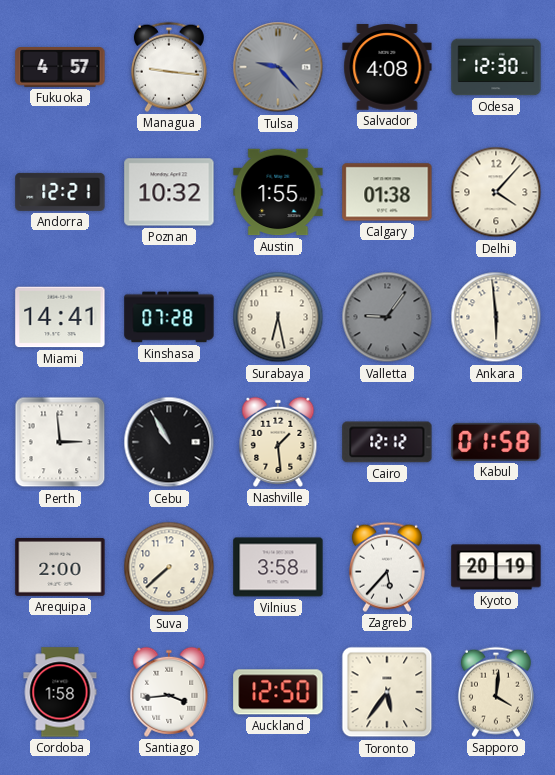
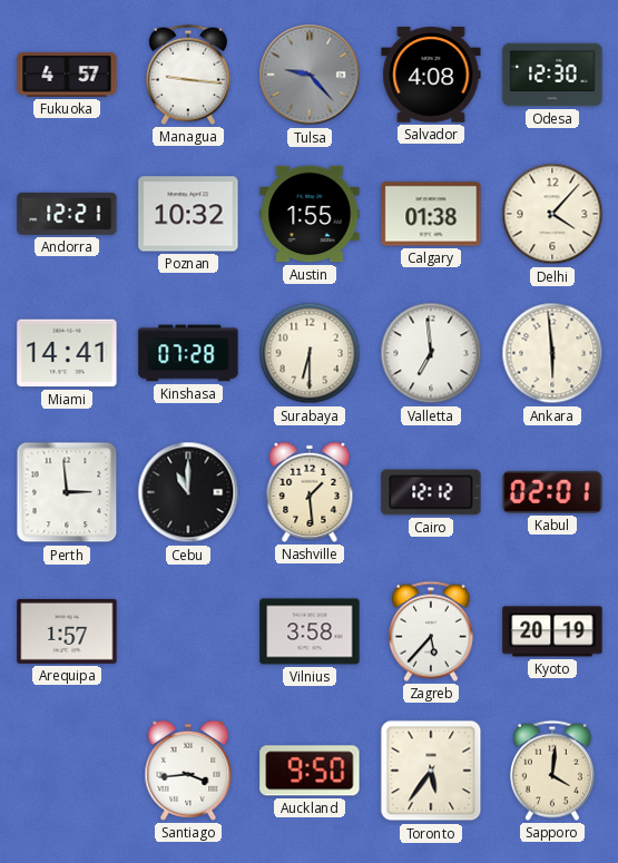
Surabaya: 6:28 -> 6:30
Valletta: 9:06 -> 6:59
Valletta dial: grey -> white
Cebu: 10:55 -> 11:00
Kabul: 01:58 -> 02:01
Arequipa: 2:00 -> 1:57
Suva: 7:38 -> none
Cordoba: 1:58 -> none
Auckland: 12:50 -> 9:50
